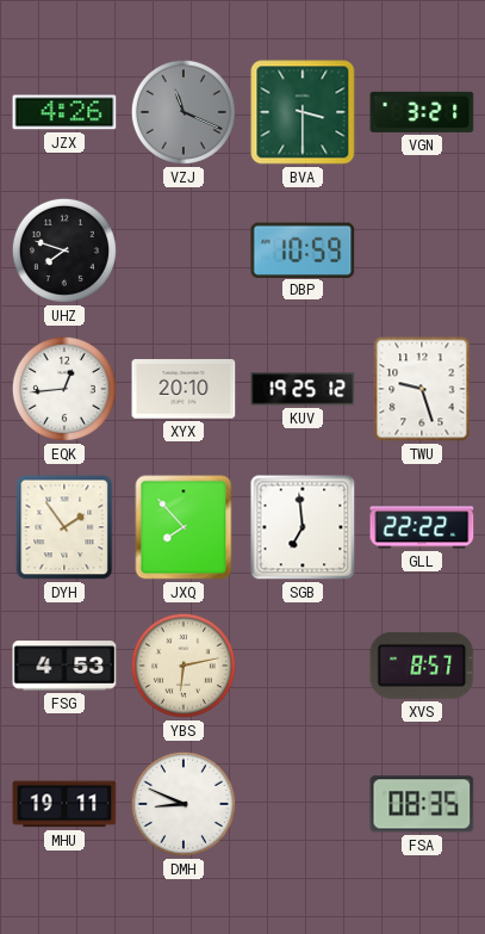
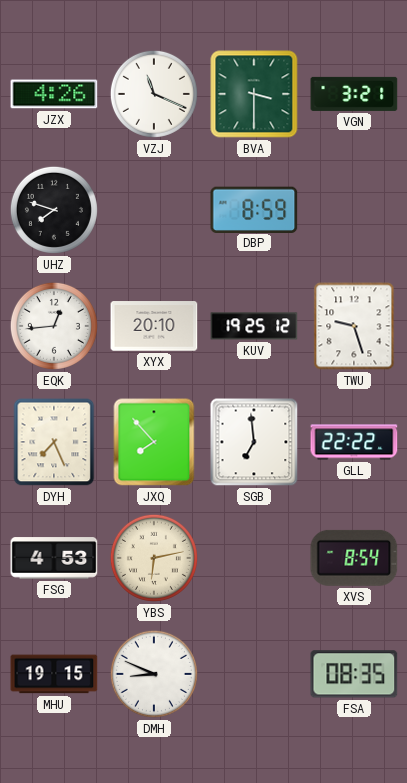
VZJ dial: grey -> white
DBP: 10:59 -> 8:59
DYH: 1:54 -> 7:26
XVS: 8:57 -> 8:54
MHU: 19:11 -> 19:15
